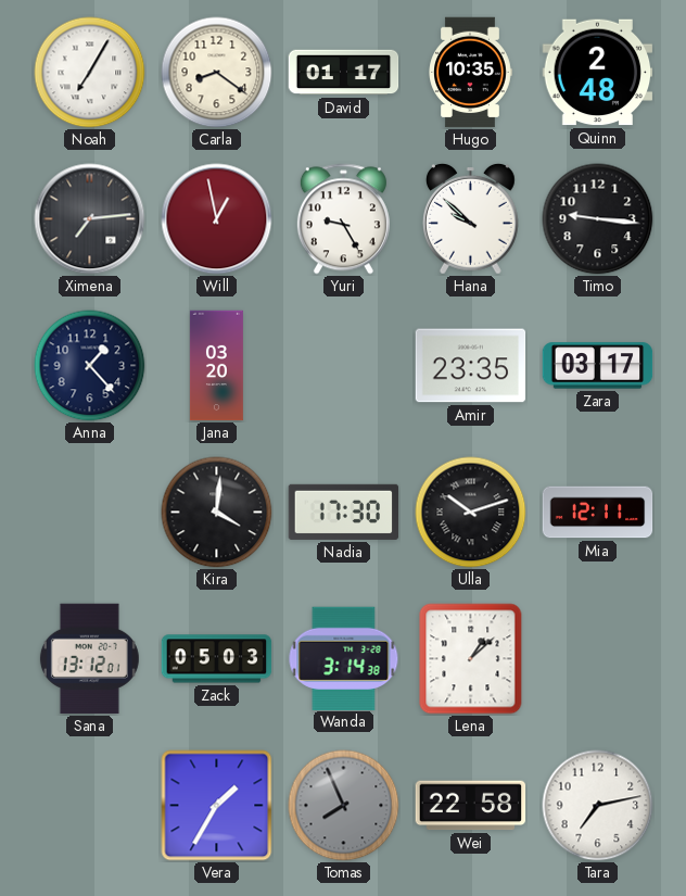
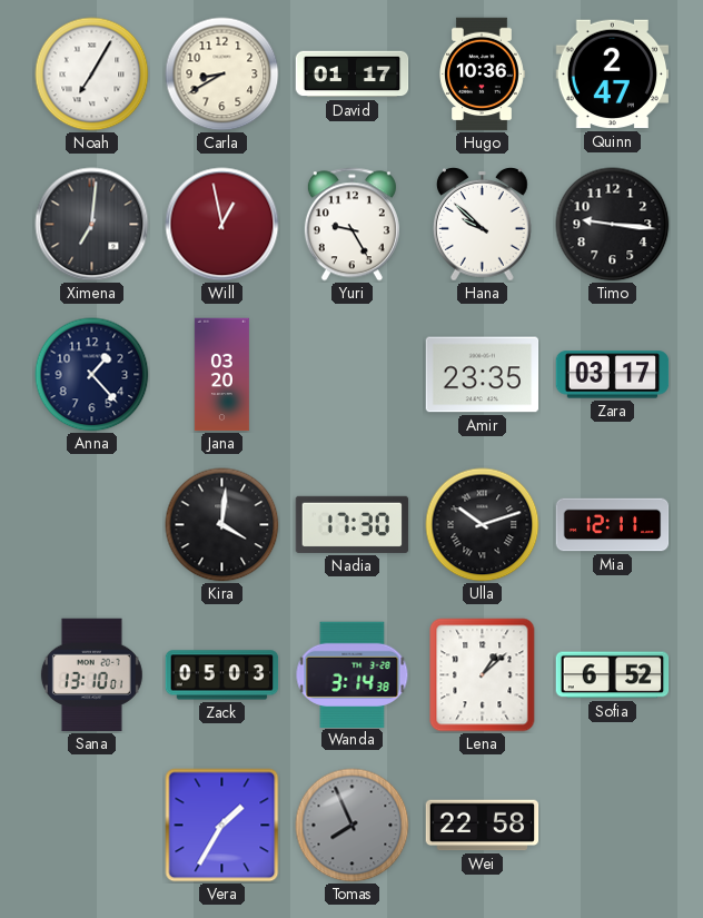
Carla: 8:21 -> 8:40
Hugo: 10:35 -> 10:36
Quinn: 2:48 -> 2:47
Ximena: 7:14 -> 7:01
Sana: 13:12 -> 13:10
Sofia: none -> 6:52
Tara: 7:13 -> none
